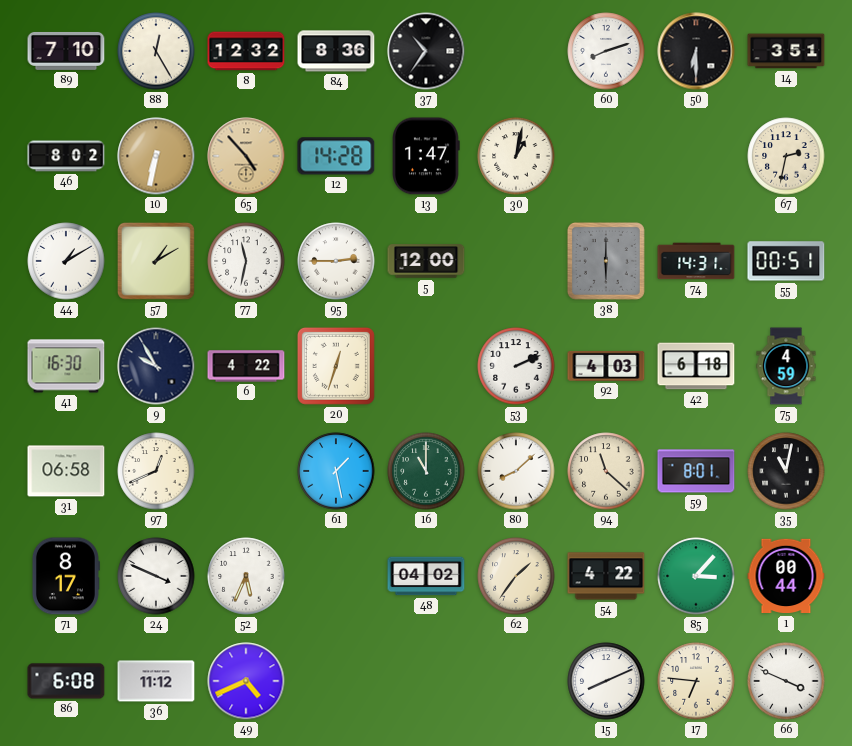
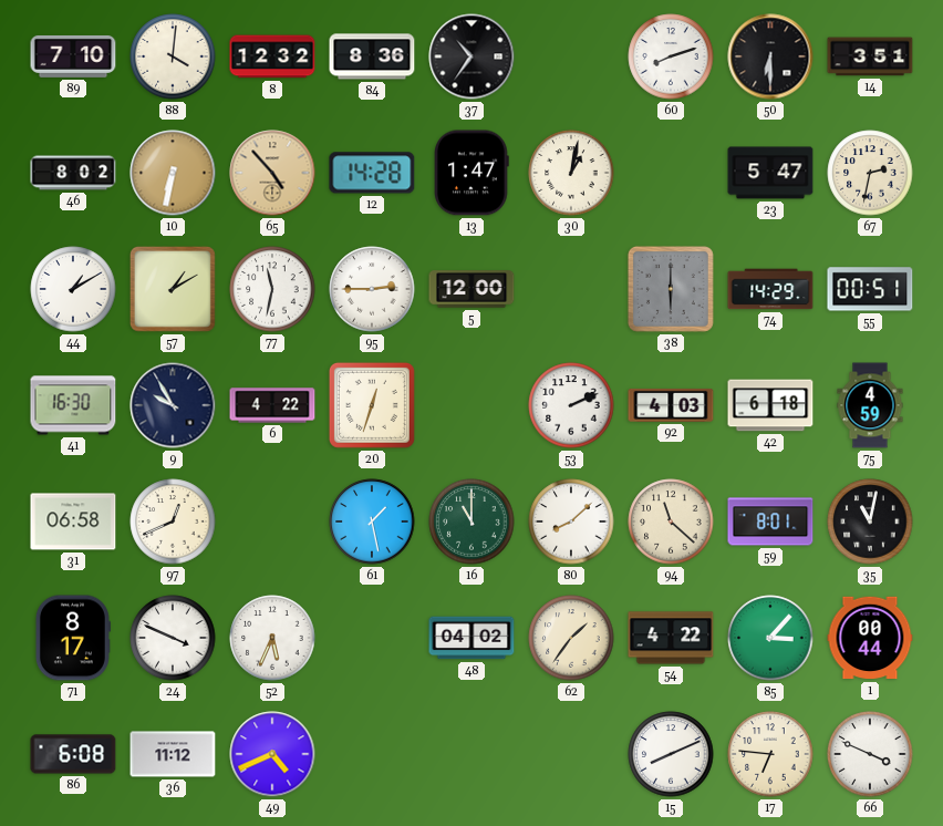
88: 12:25 -> 4:01
23: none -> 5:47
74: 14:31 -> 14:29
